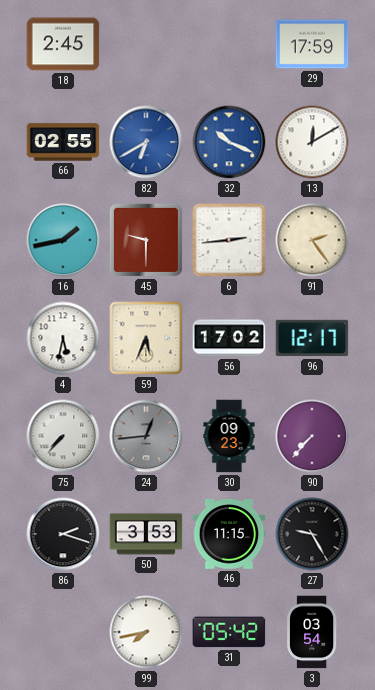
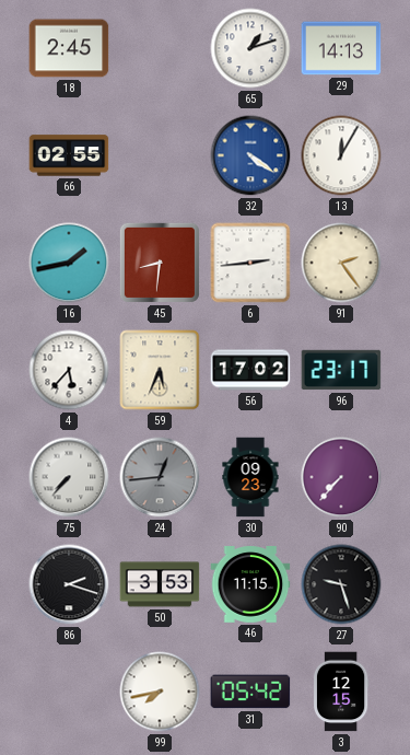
65: none -> 1:12
29: 17:59 -> 14:13
82: 6:40 -> none
32: 10:19 -> 4:21
13: 12:10 -> 12:05
45: 9:30 -> 8:31
4: 5:32 -> 5:37
96: 12:17 -> 23:17
27: 9:25 -> 9:27
3: 03:54 -> 12:15
